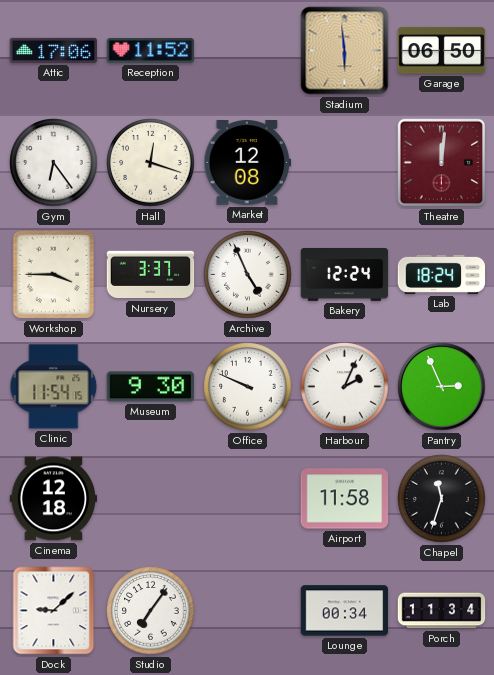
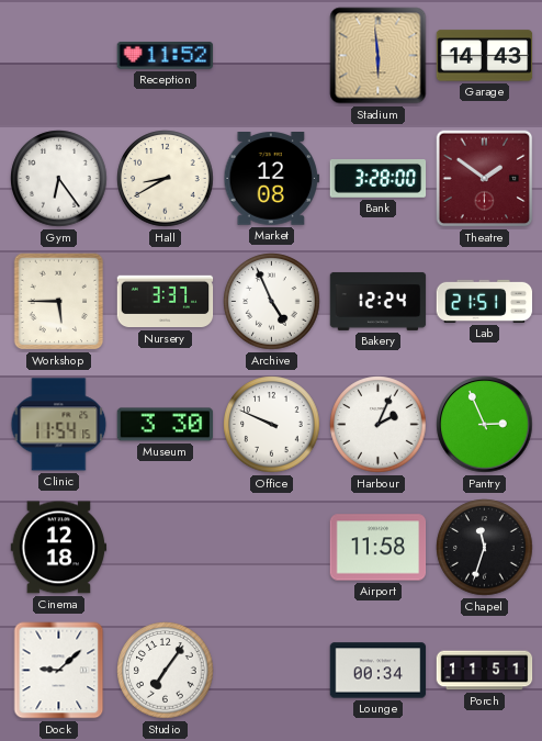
Attic: 17:06 -> none
Garage: 06:50 -> 14:43
Hall: 12:18 -> 8:40
Bank: none -> 3:28
Theatre: 12:01 -> 1:51
Workshop: 3:45 -> 5:45
Lab: 18:24 -> 21:51
Museum: 9:30 -> 3:30
Porch: 11:34 -> 11:51
